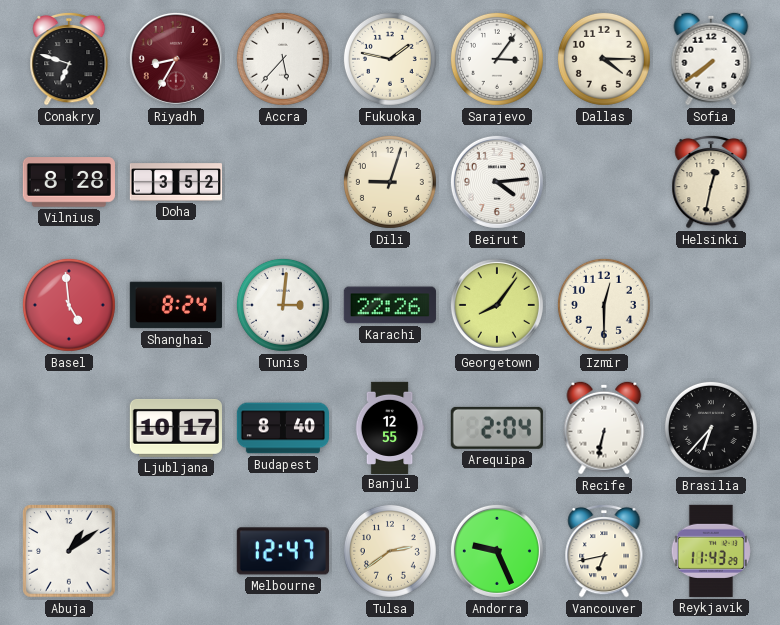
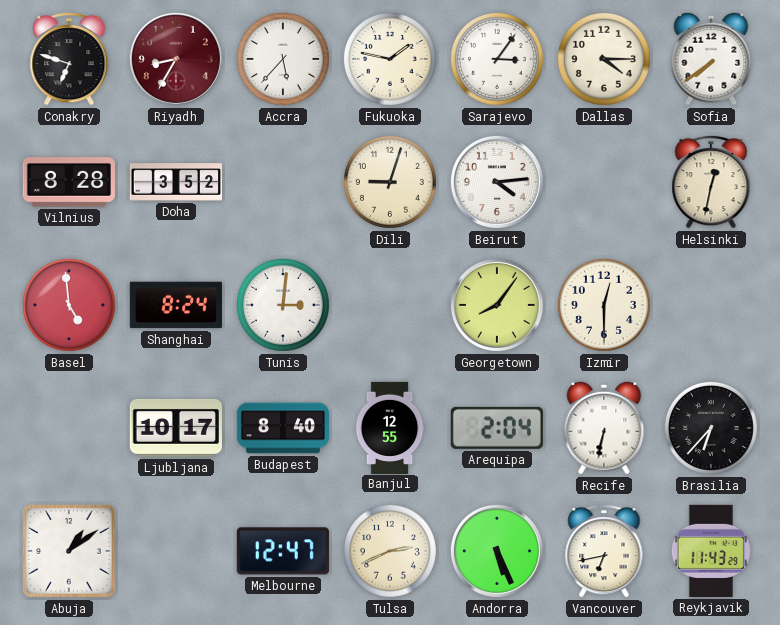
Karachi: 22:26 -> none
Tulsa: 2:39 -> 2:41
Andorra: 9:26 -> 5:26
